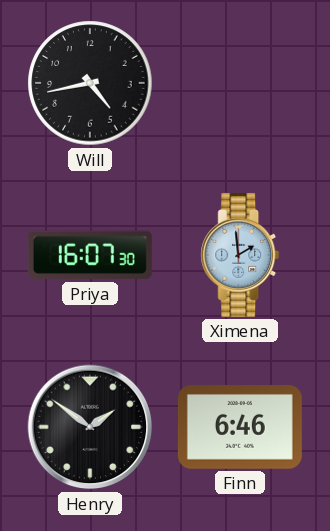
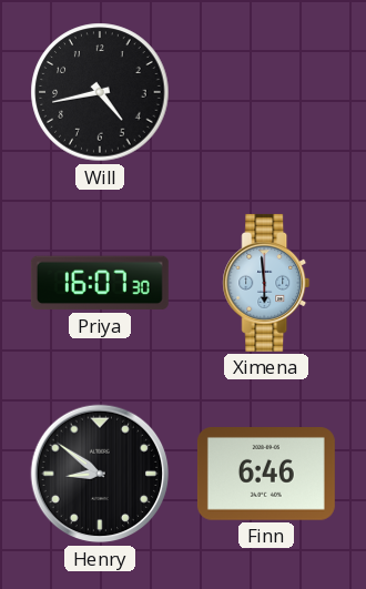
Ximena: 1:59 -> 5:59
Henry: 1:51 -> 8:51
